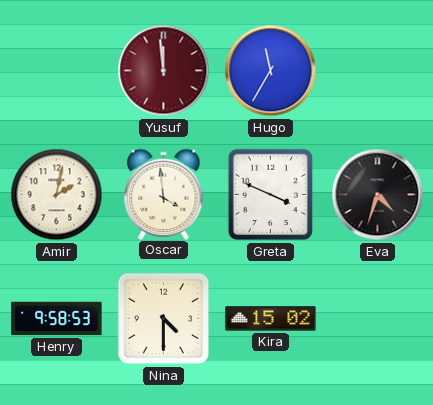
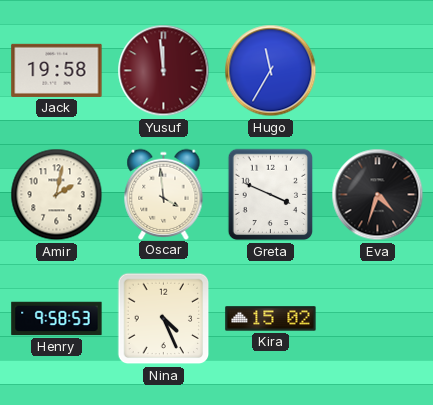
Jack: none -> 19:58
Nina: 4:30 -> 4:26
